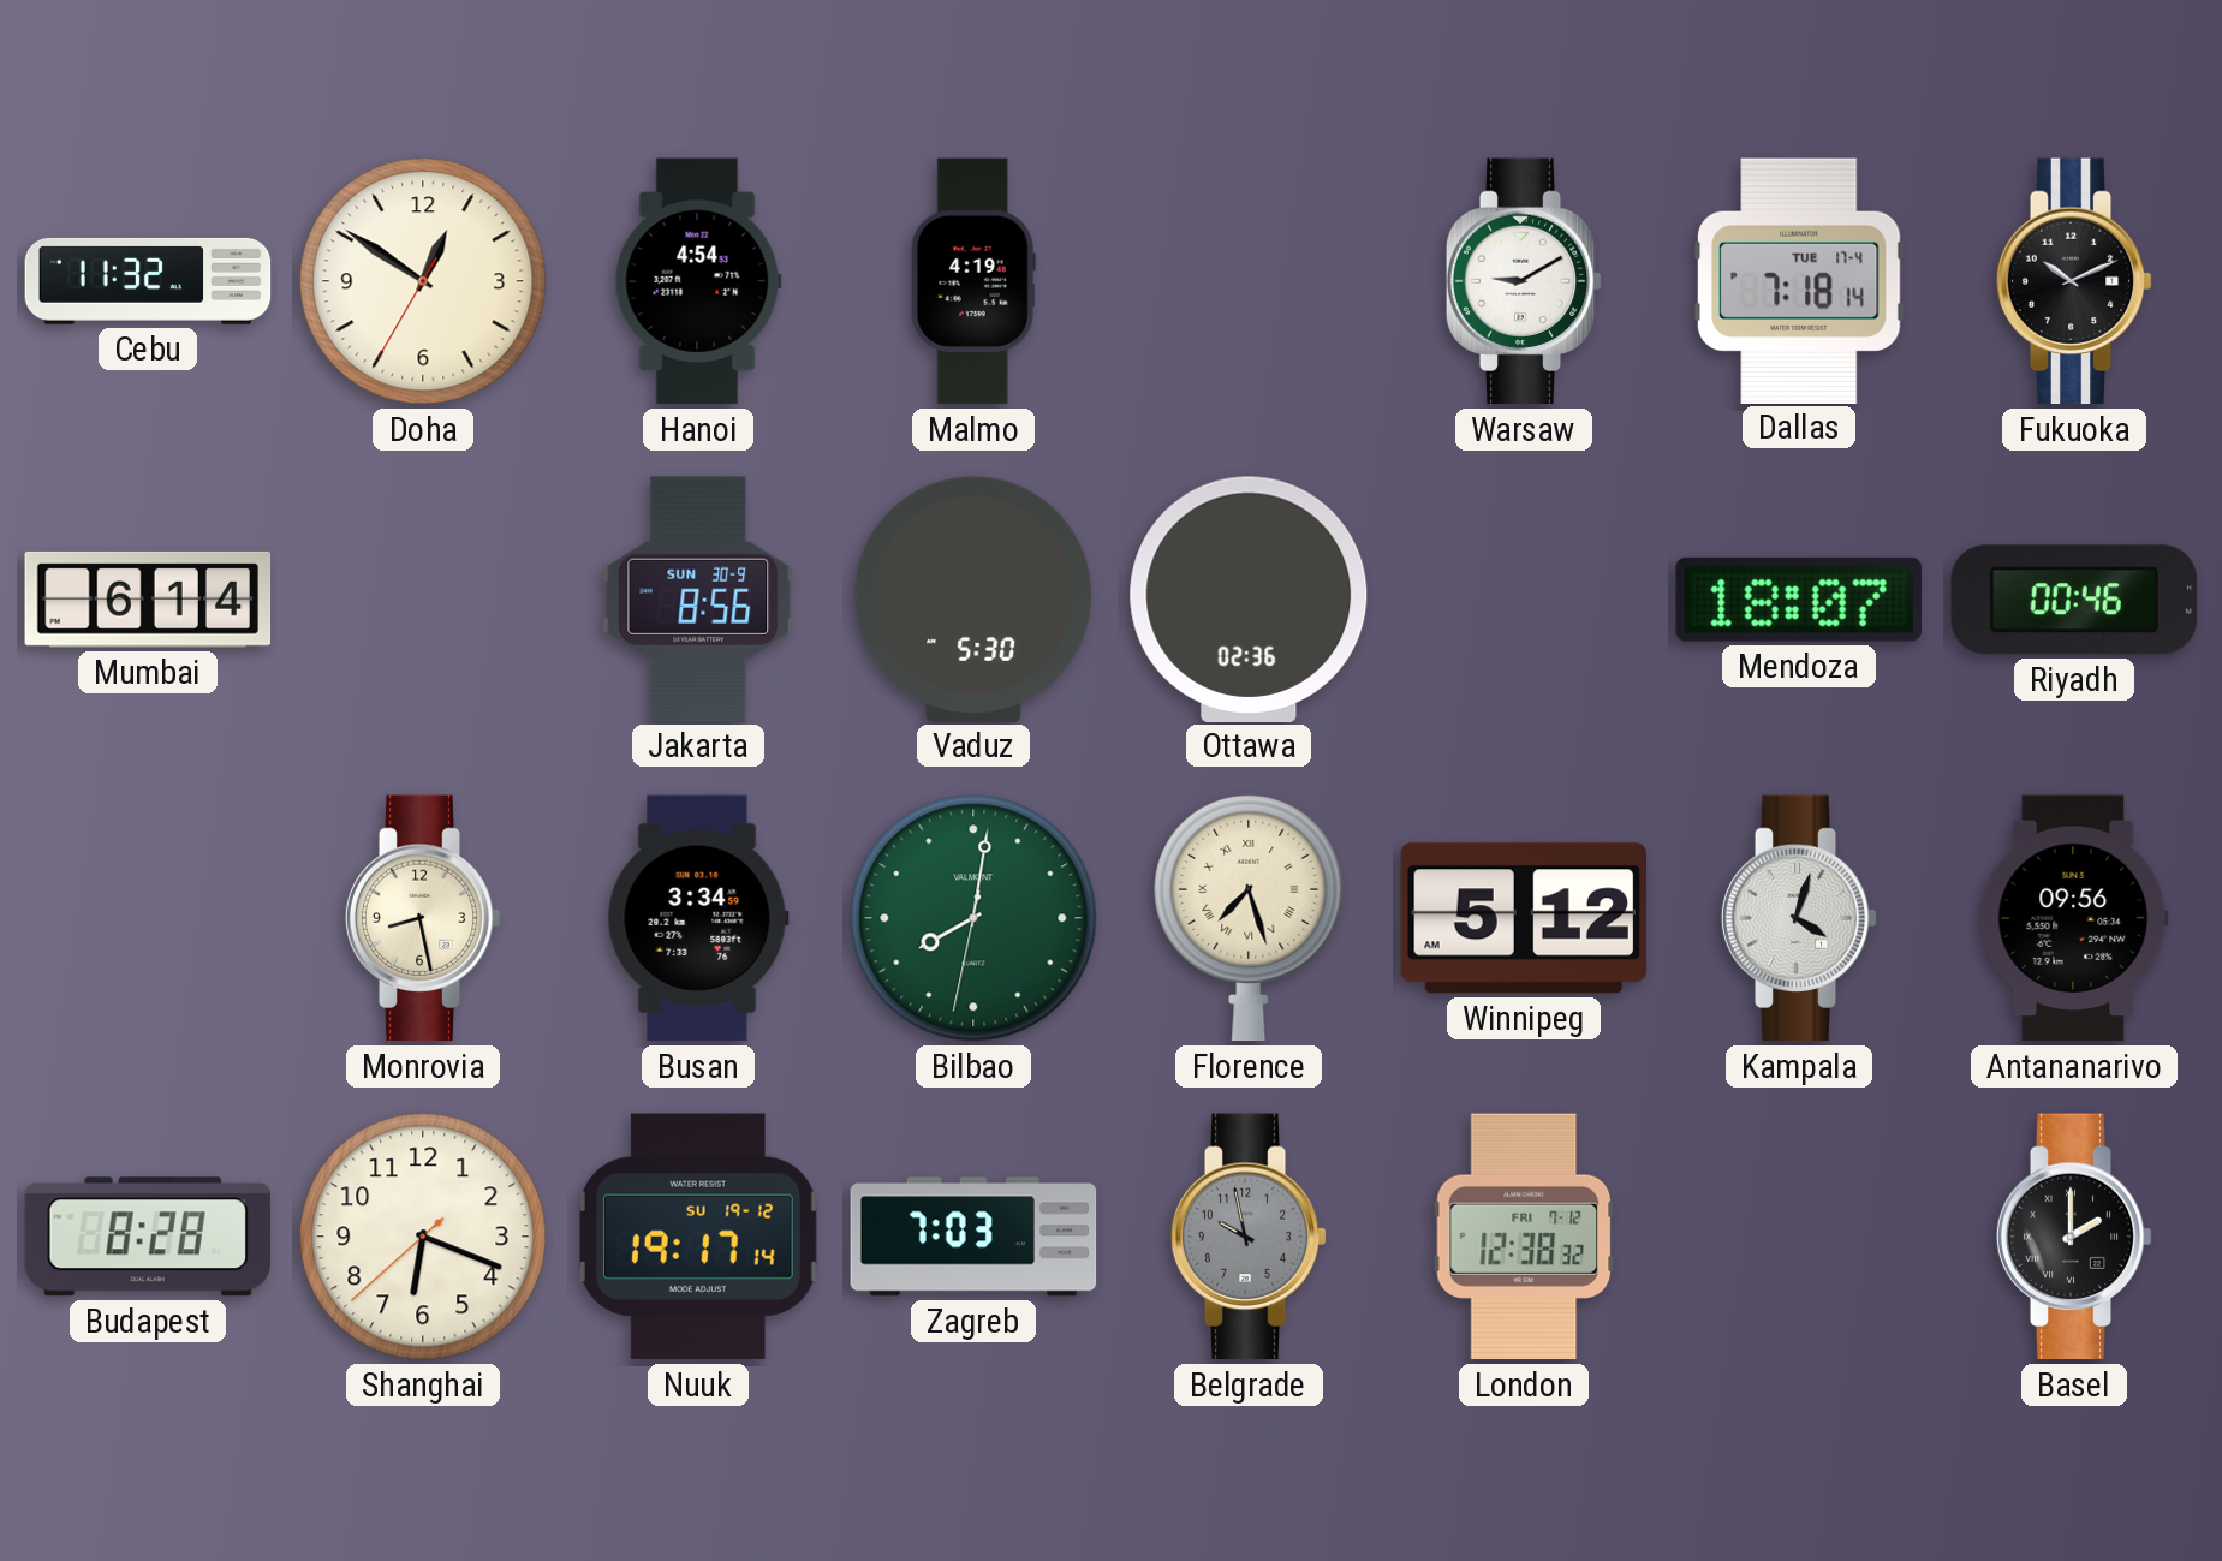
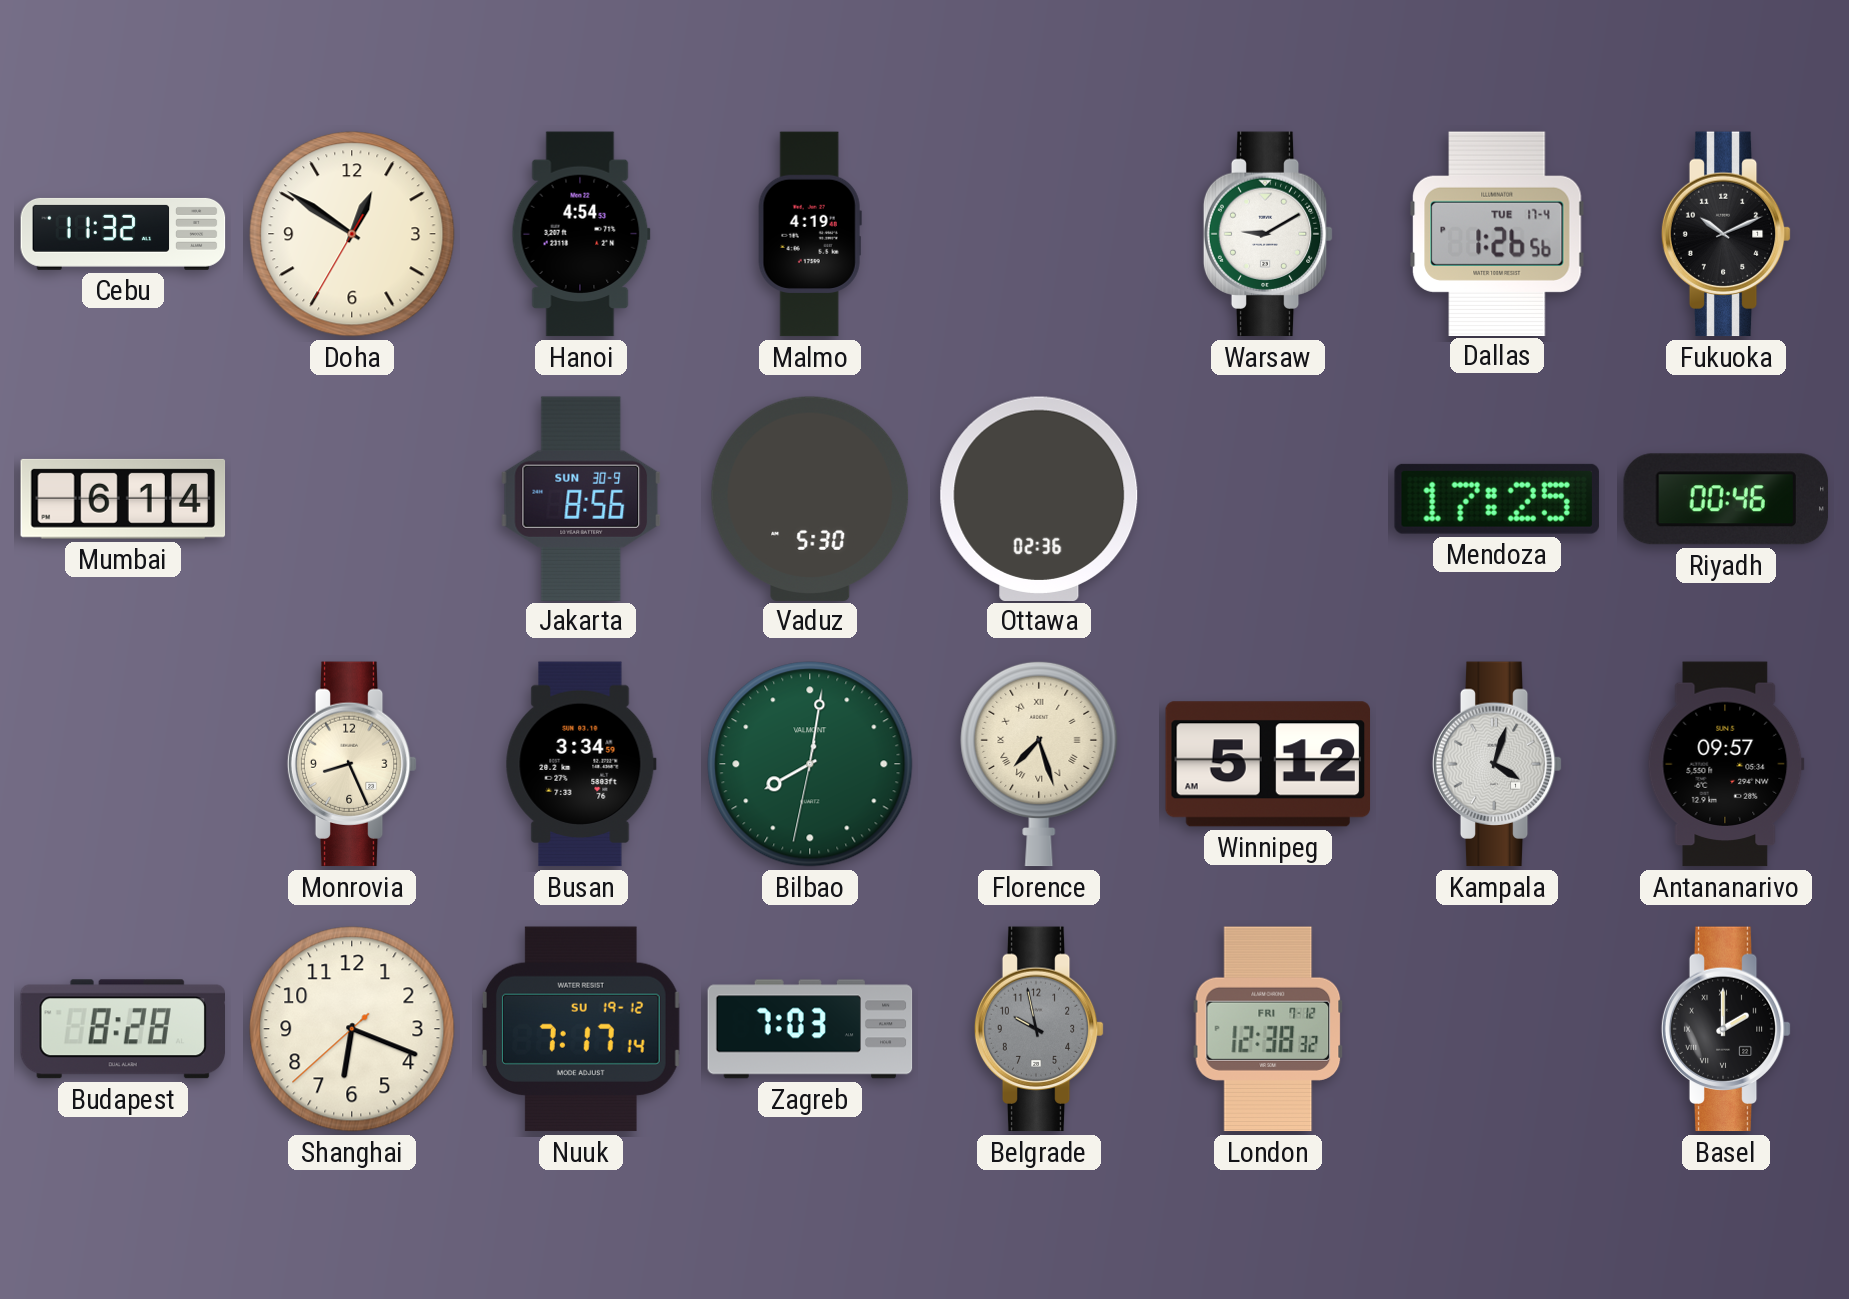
Dallas: 7:18 -> 1:26
Mendoza: 18:07 -> 17:25
Monrovia: 8:28 -> 8:26
Antananarivo: 09:56 -> 09:57
Nuuk: 19:17 -> 7:17
